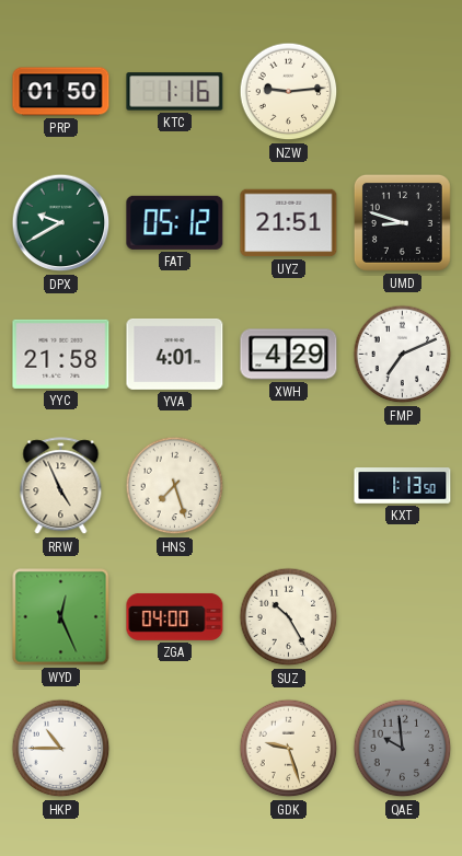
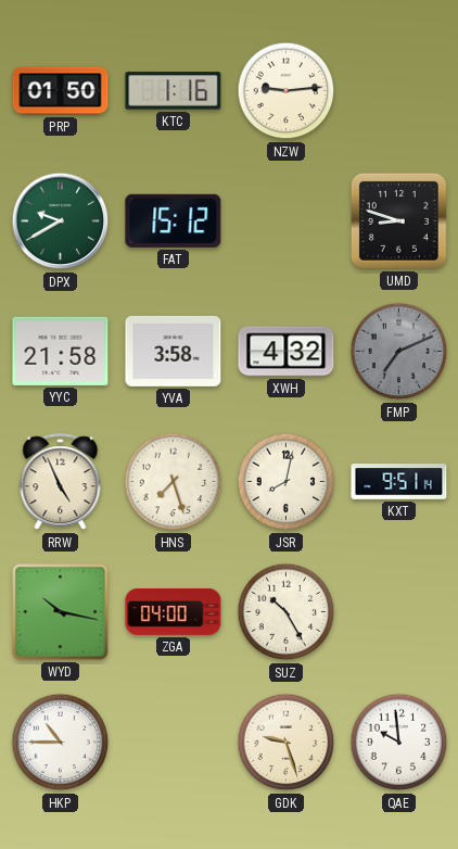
FAT: 05:12 -> 15:12
UYZ: 21:51 -> none
YVA: 4:01 -> 3:58
XWH: 4:29 -> 4:32
FMP dial: white -> grey
JSR: none -> 8:02
KXT: 1:13 -> 9:51
WYD: 12:26 -> 10:17
QAE dial: grey -> white
